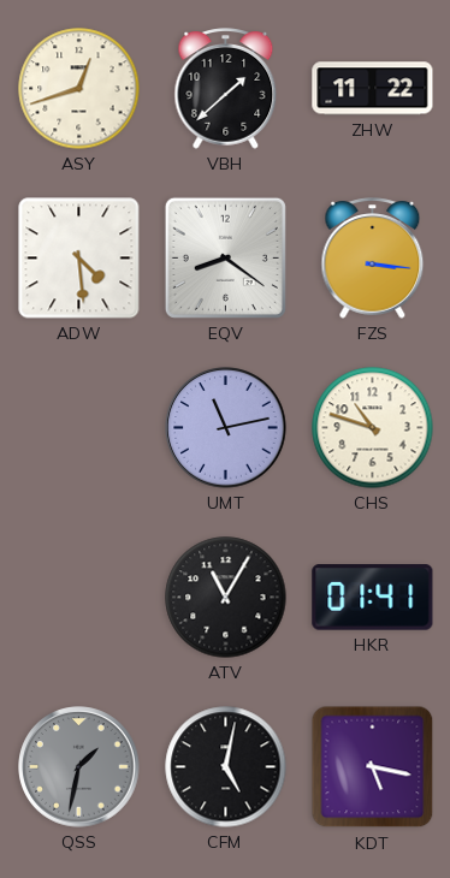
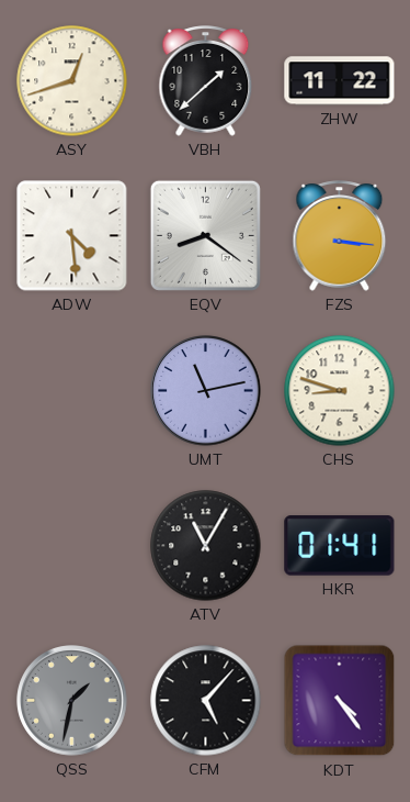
CHS: 10:48 -> 8:48
CFM: 5:02 -> 5:07
KDT: 5:17 -> 4:24
